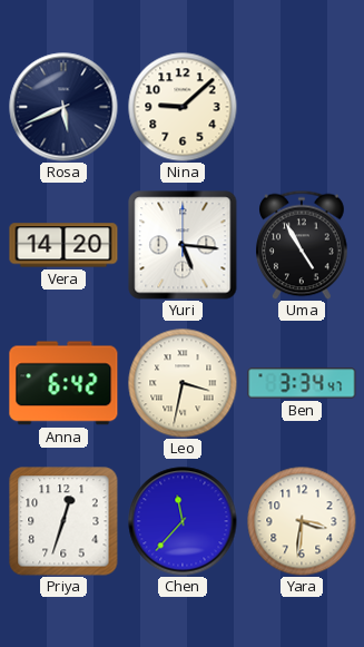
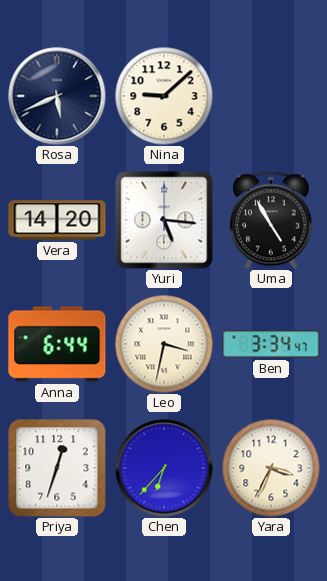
Anna: 6:42 -> 6:44
Chen: 11:37 -> 6:37
Yara: 3:31 -> 3:34
